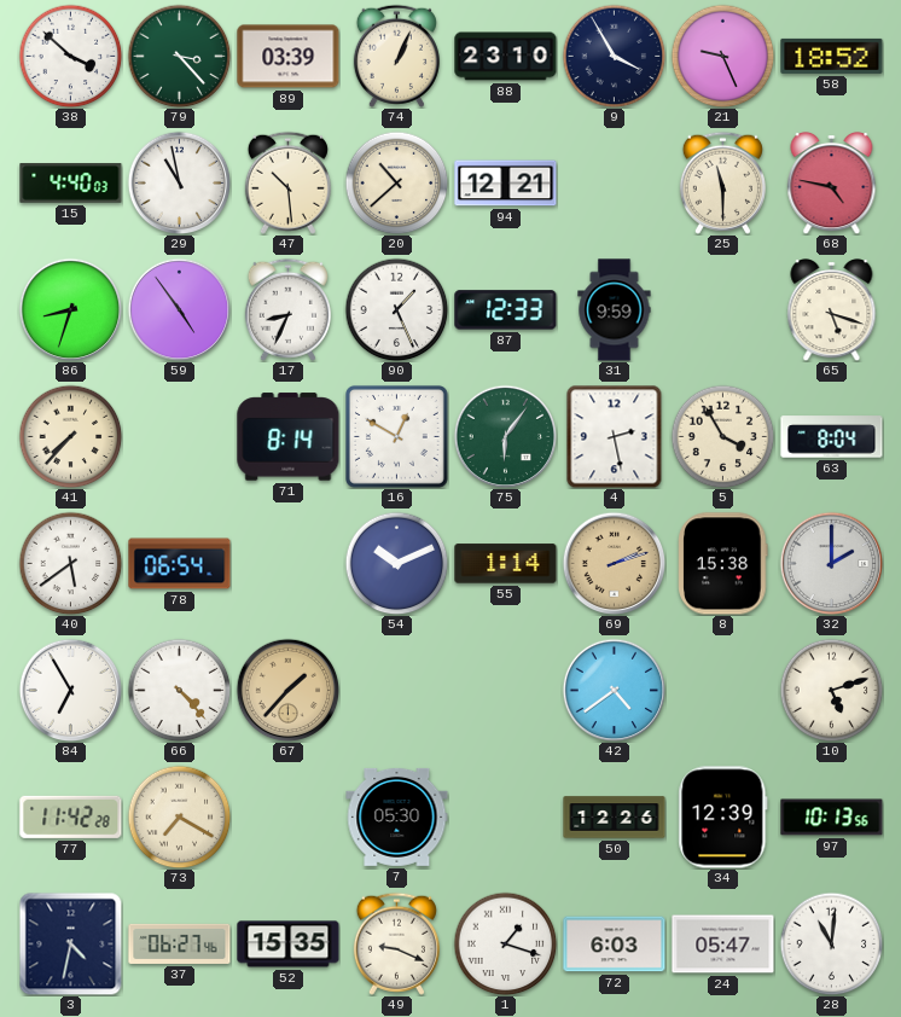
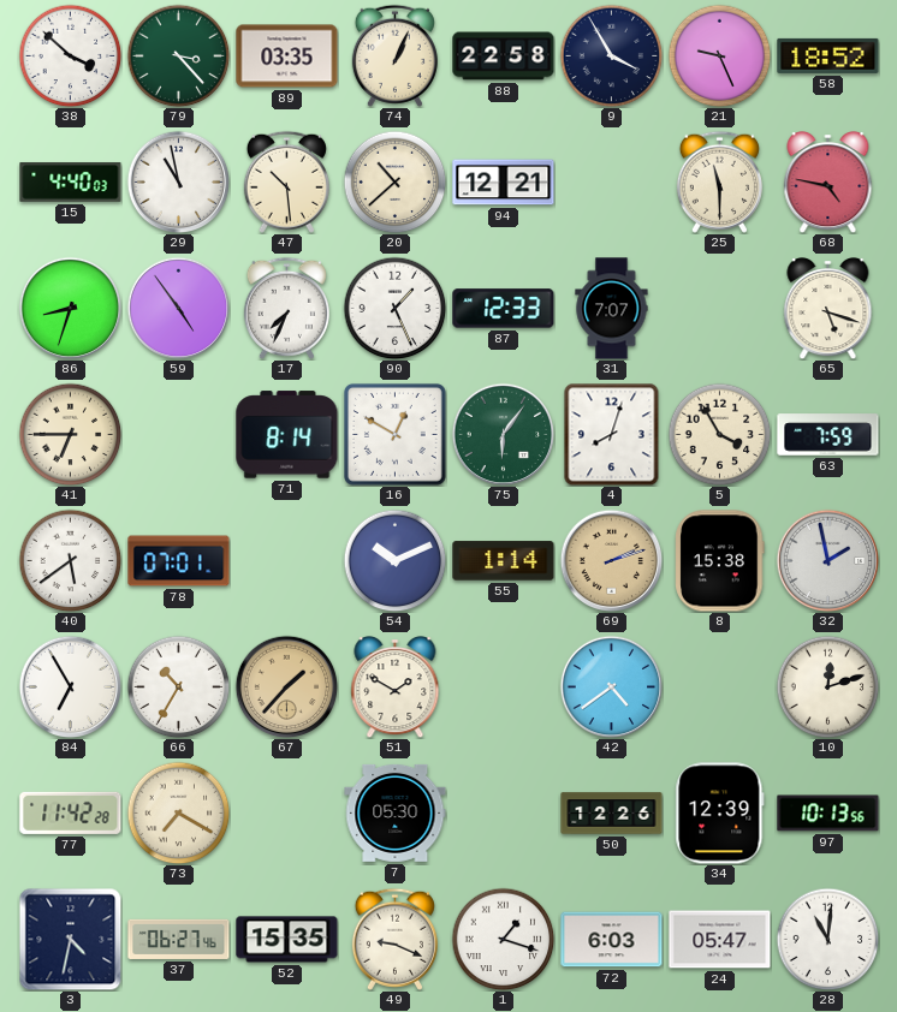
89: 03:39 -> 03:35
88: 23:10 -> 22:58
17: 8:34 -> 7:34
31: 9:59 -> 7:07
41: 7:37 -> 6:45
4: 2:28 -> 8:03
63: 8:04 -> 7:59
78: 06:54 -> 07:01
32: 2:00 -> 1:58
66: 4:23 -> 10:35
51: none -> 1:50
10: 5:12 -> 12:12
